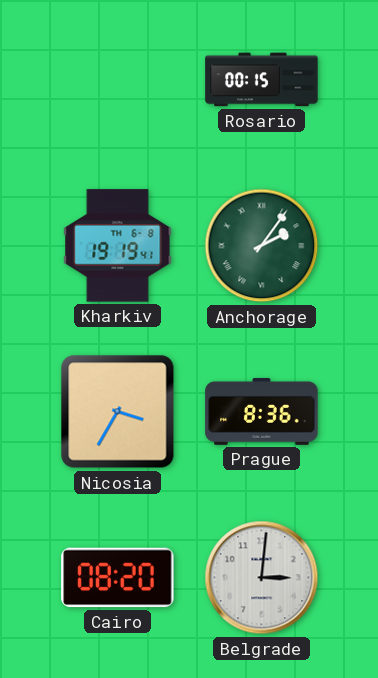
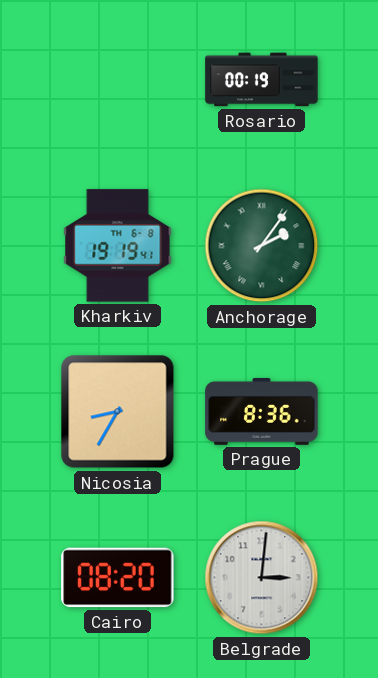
Rosario: 00:15 -> 00:19
Nicosia: 3:35 -> 8:35
